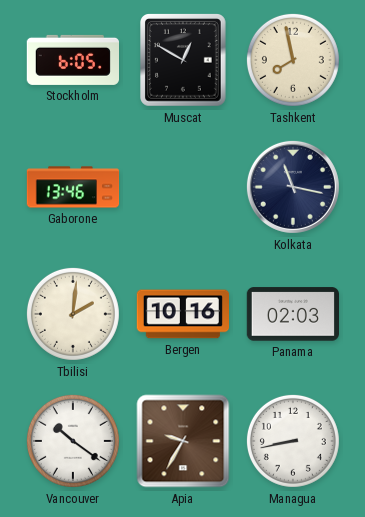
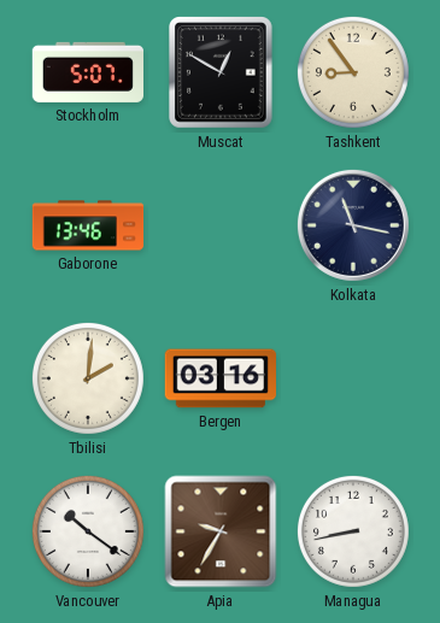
Stockholm: 6:05 -> 5:07
Tashkent: 7:58 -> 8:54
Bergen: 10:16 -> 03:16
Panama: 02:03 -> none
